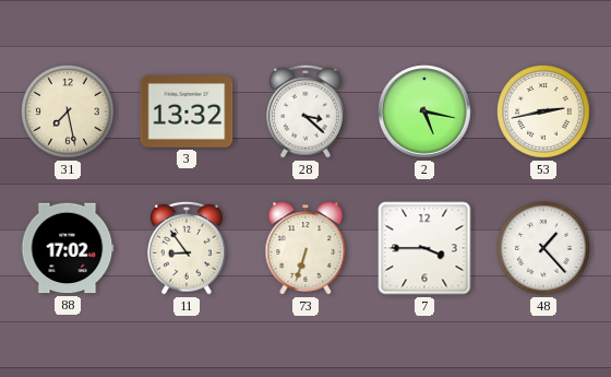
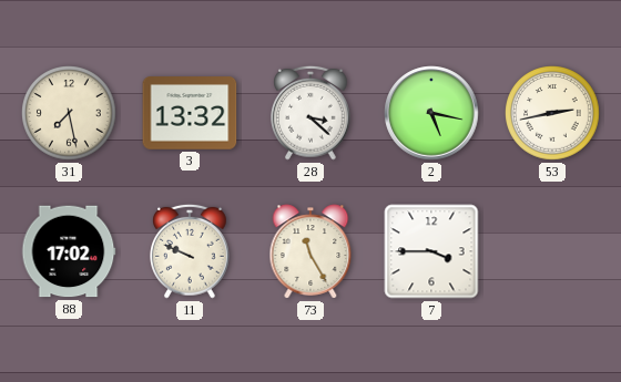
11: 8:54 -> 9:49
73: 6:33 -> 11:25
48: 1:23 -> none
